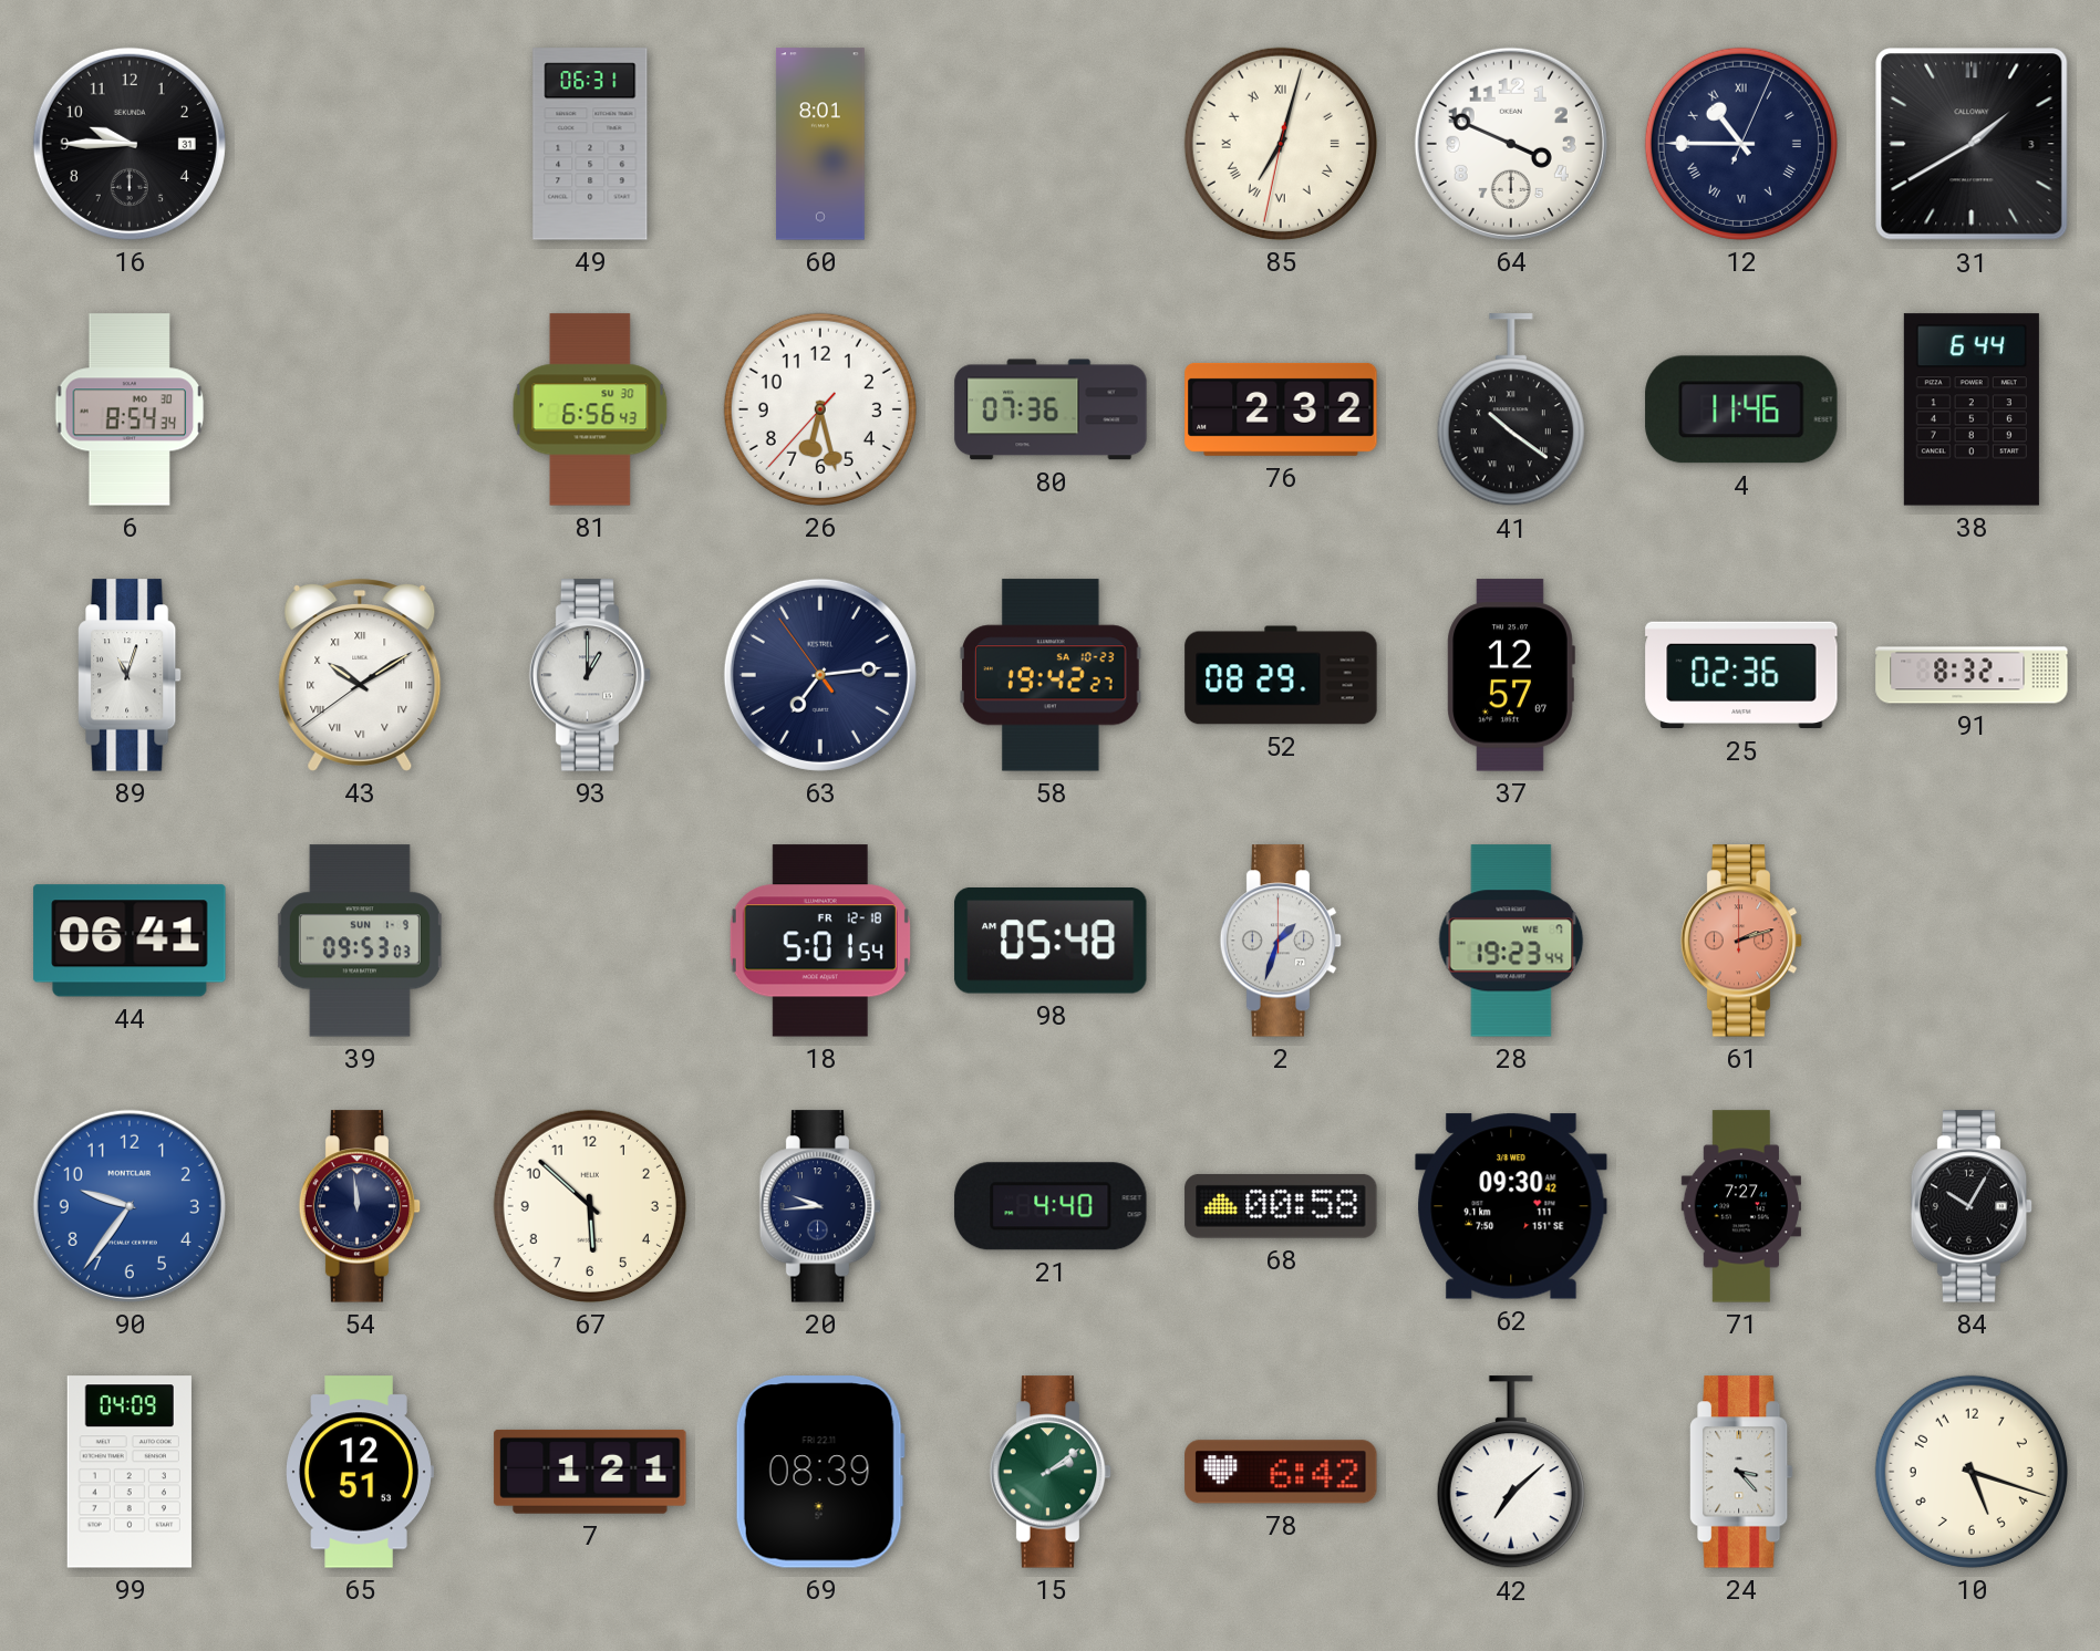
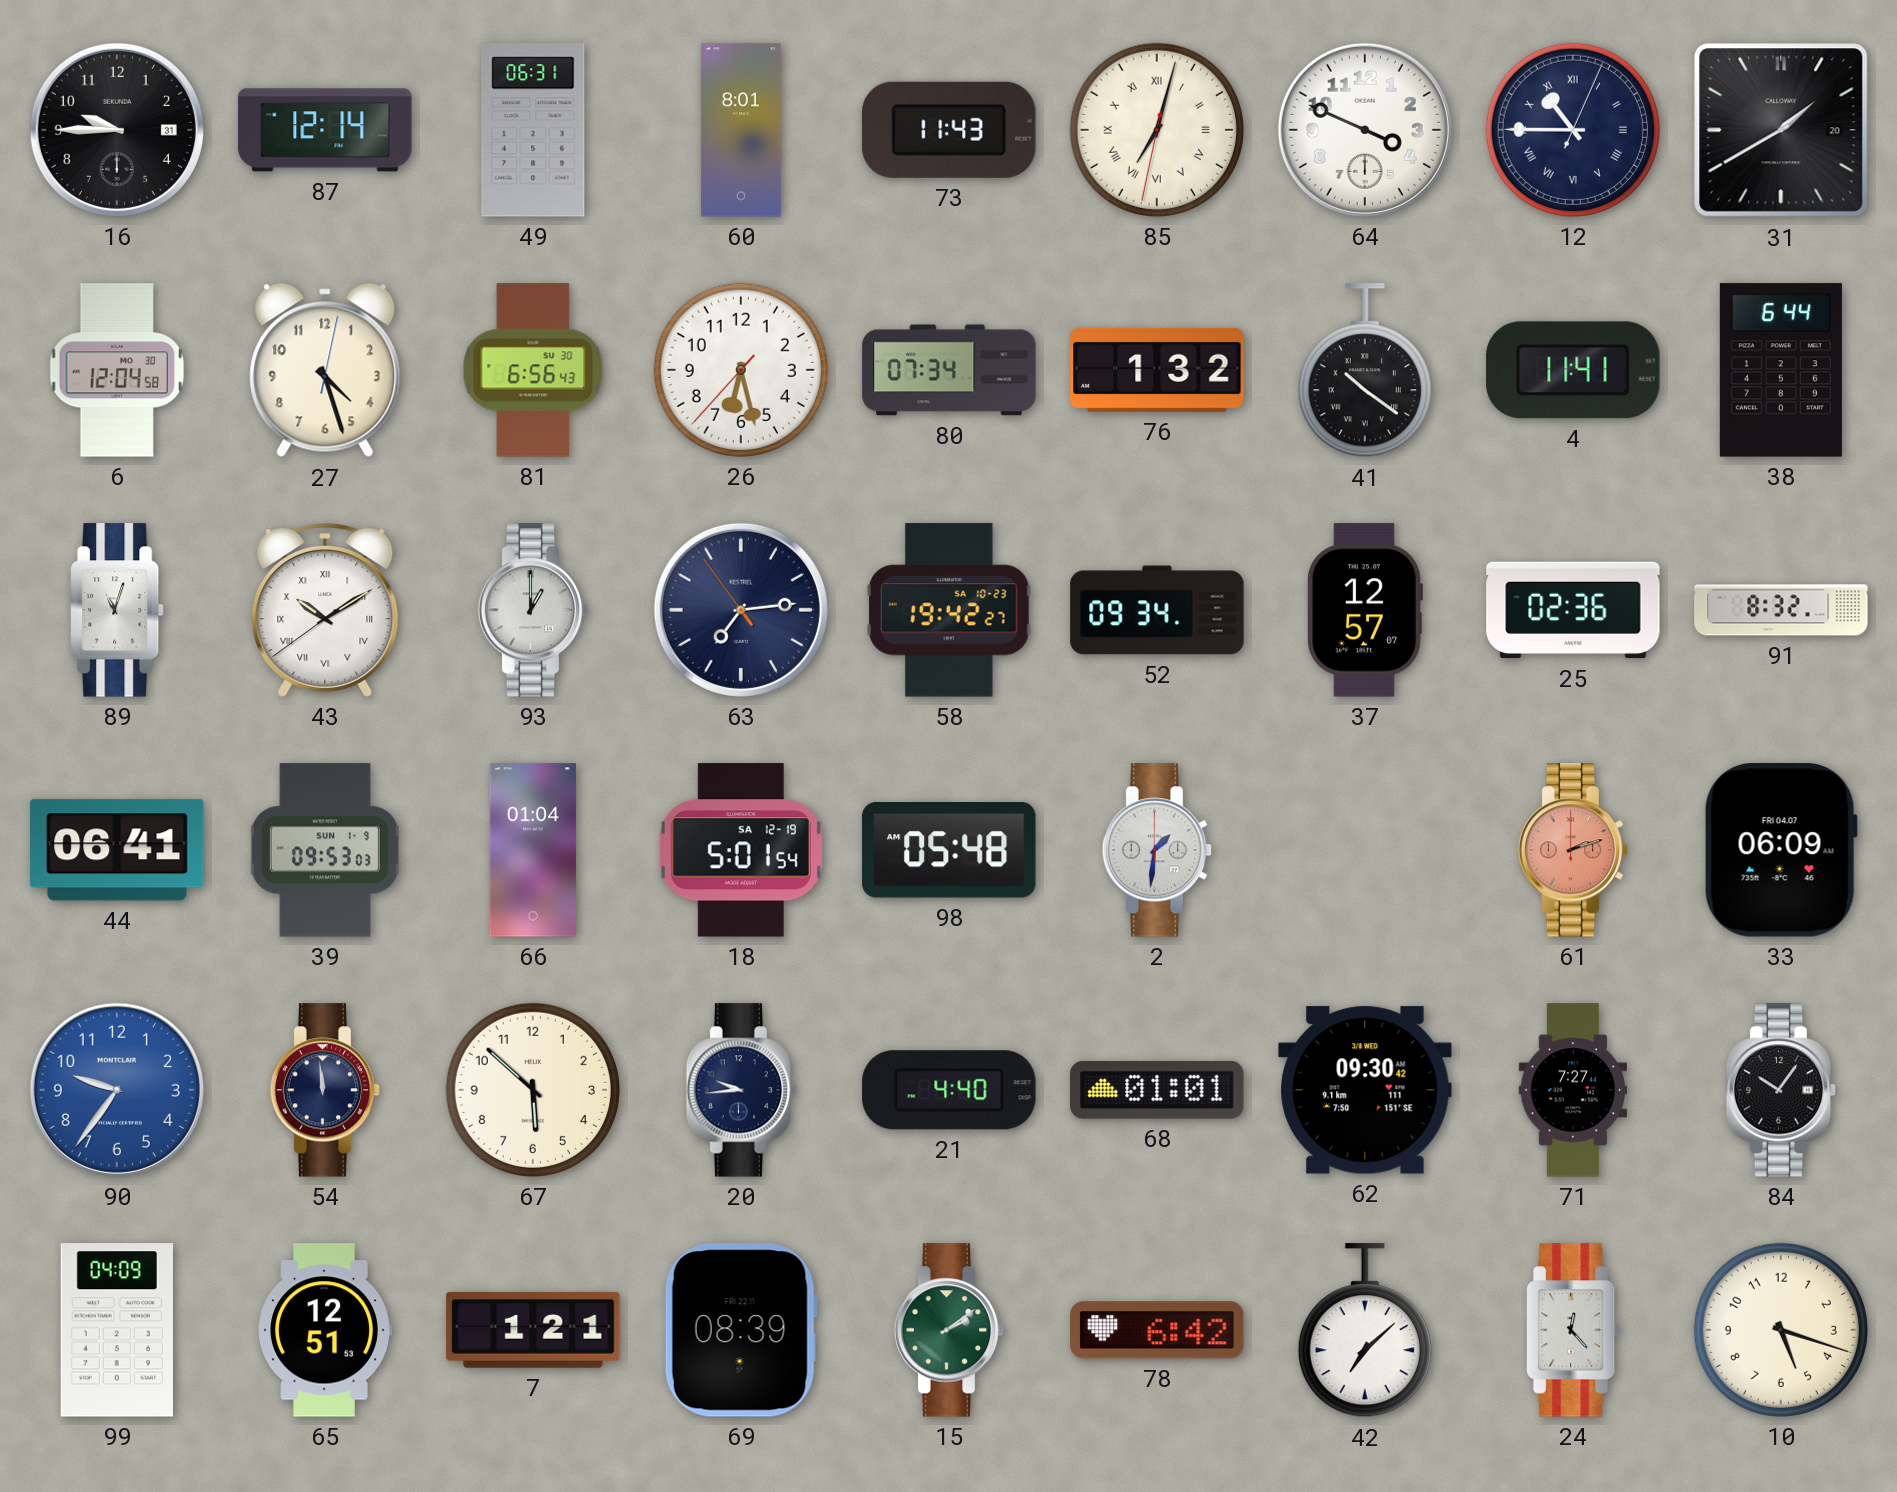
87: none -> 12:14
73: none -> 11:43
31 date: 3 -> 20
6: 8:54 -> 12:04
27: none -> 4:27
80: 07:36 -> 07:34
76: 2:32 -> 1:32
4: 11:46 -> 11:41
52: 08:29 -> 09:34
66: none -> 01:04
18 date: FR 12-18 -> SA 12-19
2: 1:33 -> 1:31
28: 19:23 -> none
33: none -> 06:09
68: 00:58 -> 01:01
84: 10:05 -> 10:06
24: 3:23 -> 12:23
